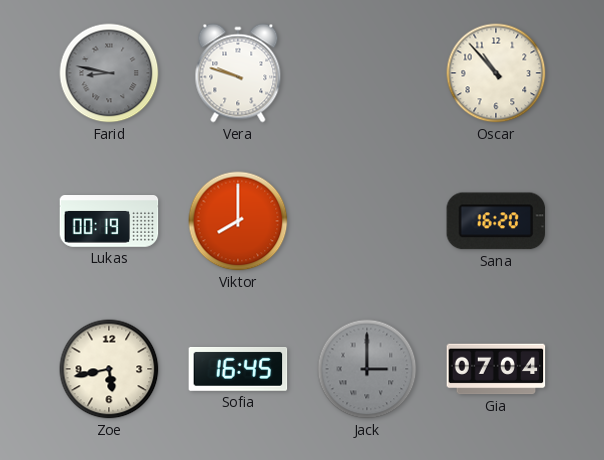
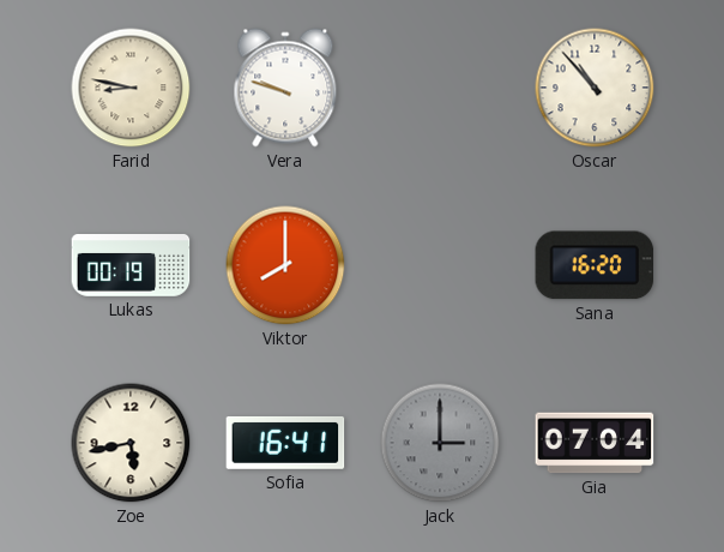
Farid dial: grey -> cream
Sofia: 16:45 -> 16:41
